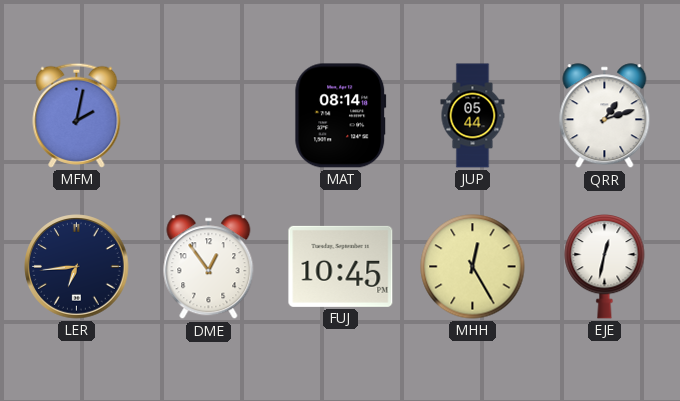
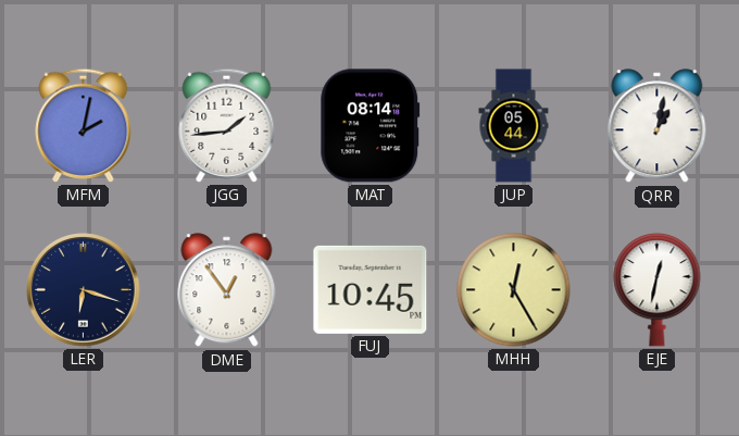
JGG: none -> 1:44
QRR: 1:12 -> 1:02
LER: 6:44 -> 6:18
